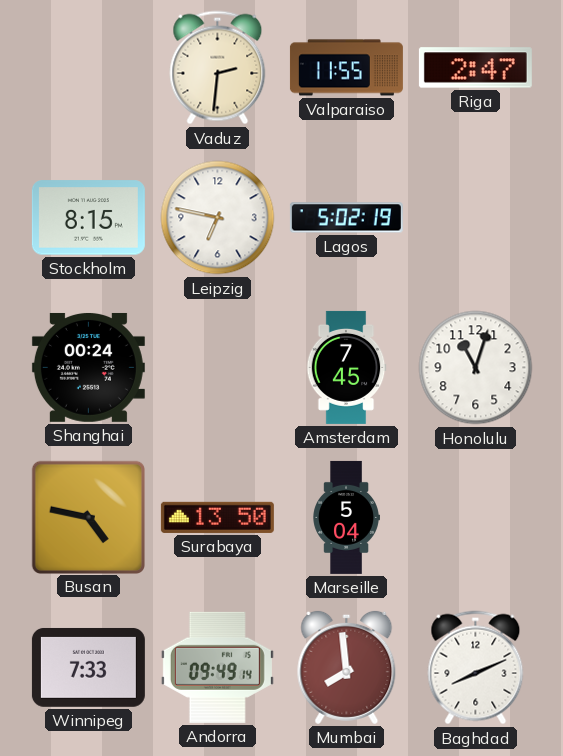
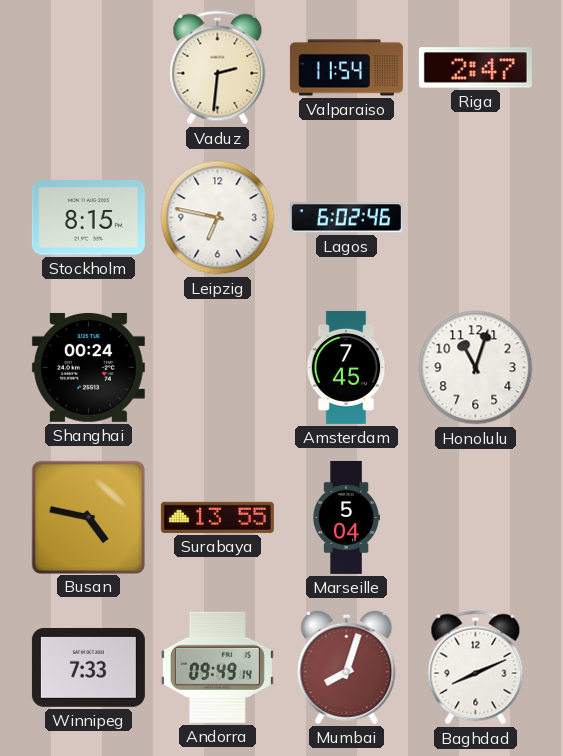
Valparaiso: 11:55 -> 11:54
Lagos: 5:02 -> 6:02
Surabaya: 13:50 -> 13:55
Mumbai: 7:59 -> 8:03
